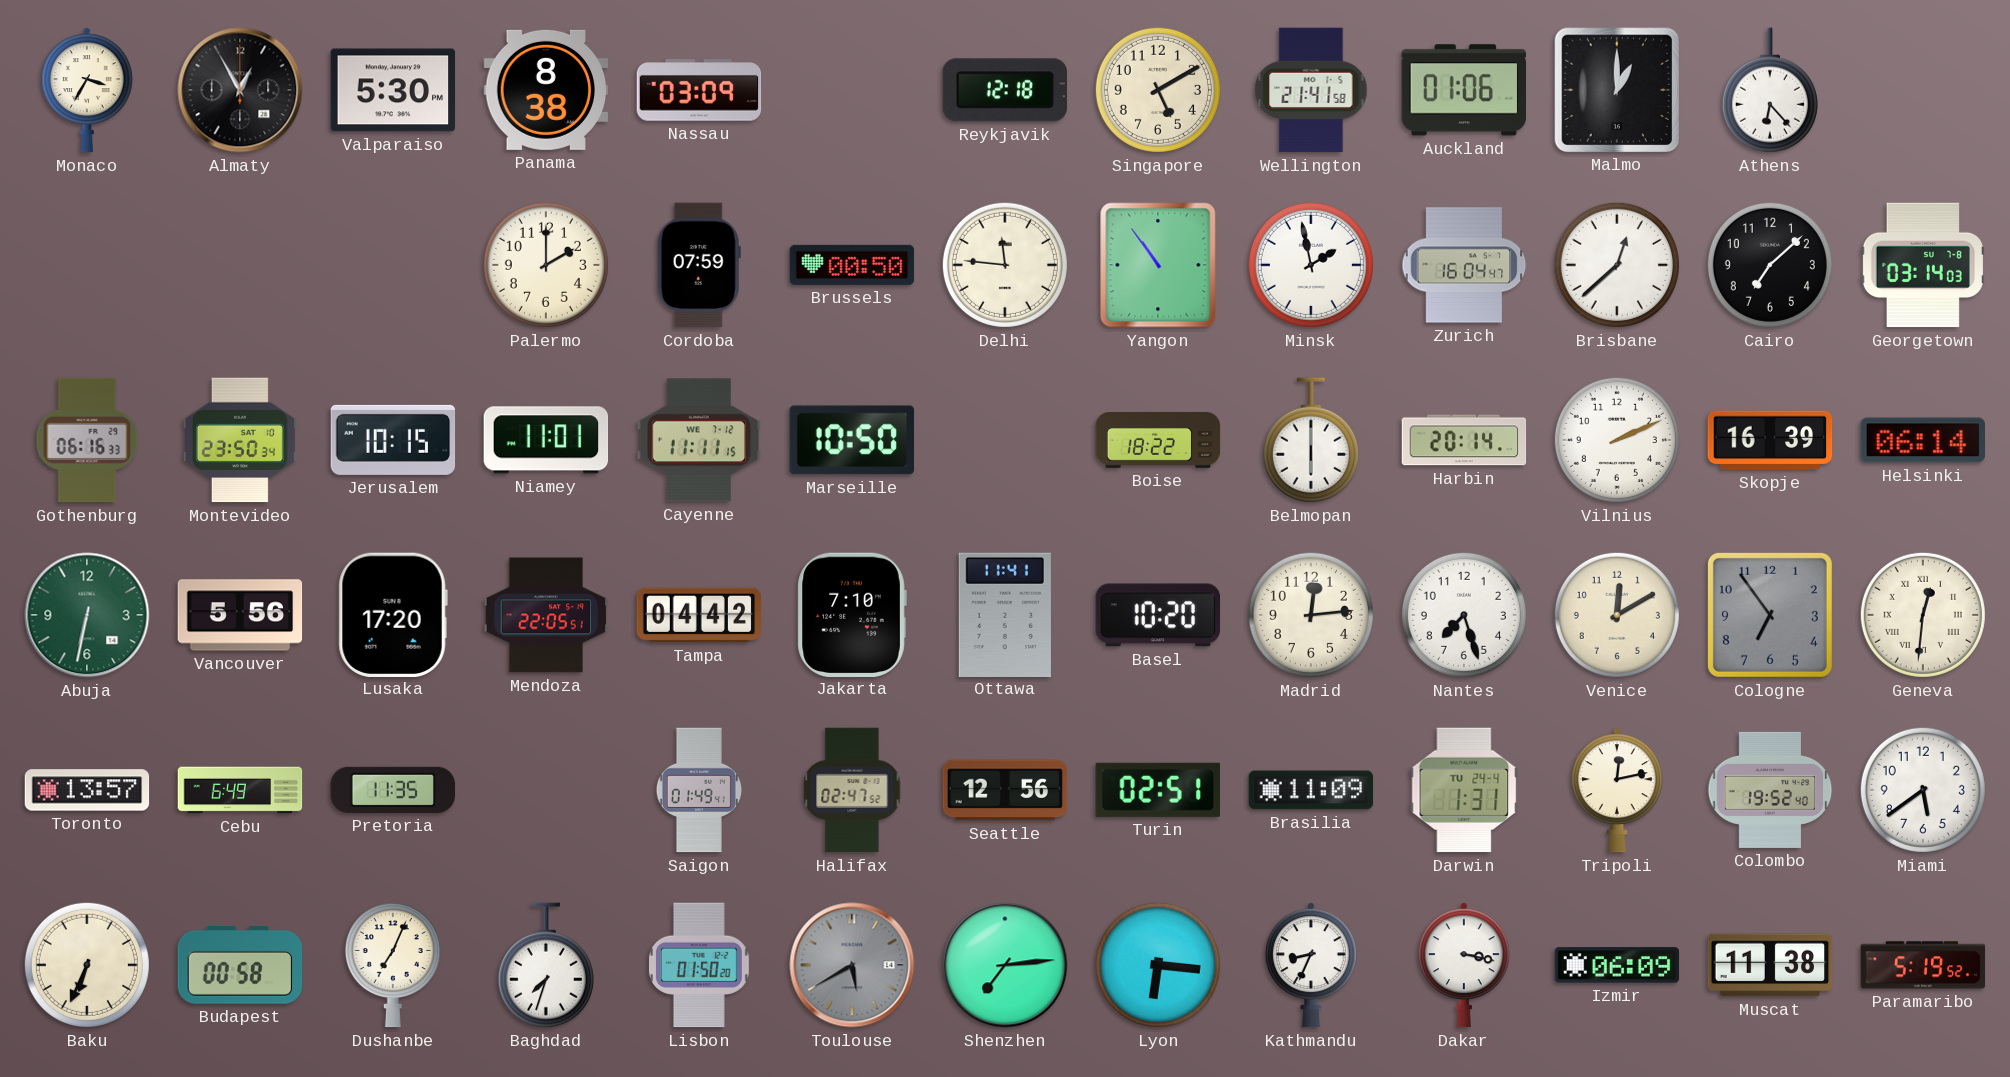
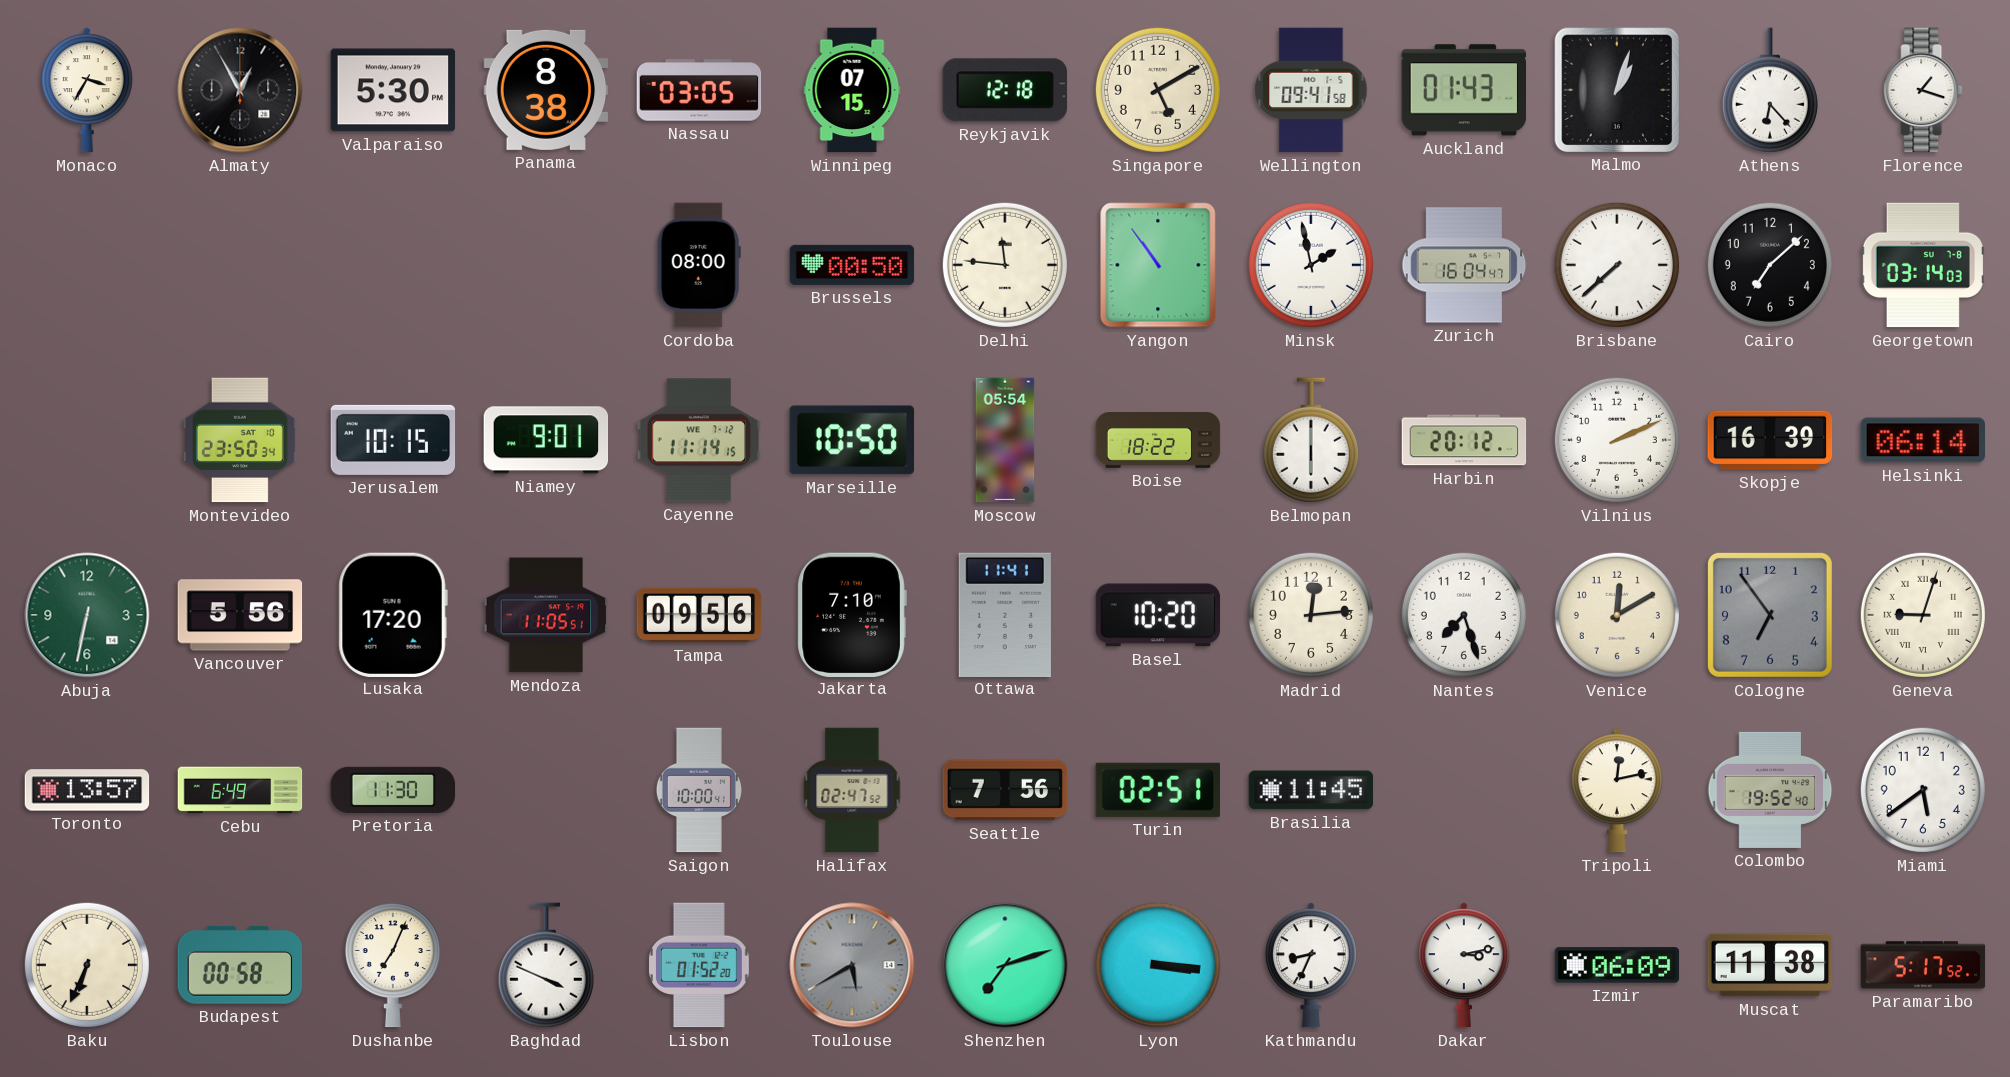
Nassau: 03:09 -> 03:05
Winnipeg: none -> 07:15
Wellington: 21:41 -> 09:41
Auckland: 01:06 -> 01:43
Malmo: 1:00 -> 1:03
Florence: none -> 1:18
Palermo: 2:00 -> none
Cordoba: 07:59 -> 08:00
Brisbane: 12:38 -> 7:38
Gothenburg: 06:16 -> none
Niamey: 11:01 -> 9:01
Cayenne: 11:11 -> 11:14
Moscow: none -> 05:54
Harbin: 20:14 -> 20:12
Mendoza: 22:05 -> 11:05
Tampa: 04:42 -> 09:56
Geneva: 12:31 -> 9:03
Pretoria: 11:35 -> 11:30
Saigon: 01:49 -> 10:00
Seattle: 12:56 -> 7:56
Brasilia: 11:09 -> 11:45
Darwin: 1:31 -> none
Baghdad: 7:33 -> 3:49
Lisbon: 01:50 -> 01:52
Shenzhen: 7:14 -> 7:12
Lyon: 6:16 -> 3:16
Dakar: 3:17 -> 3:13
Paramaribo: 5:19 -> 5:17
